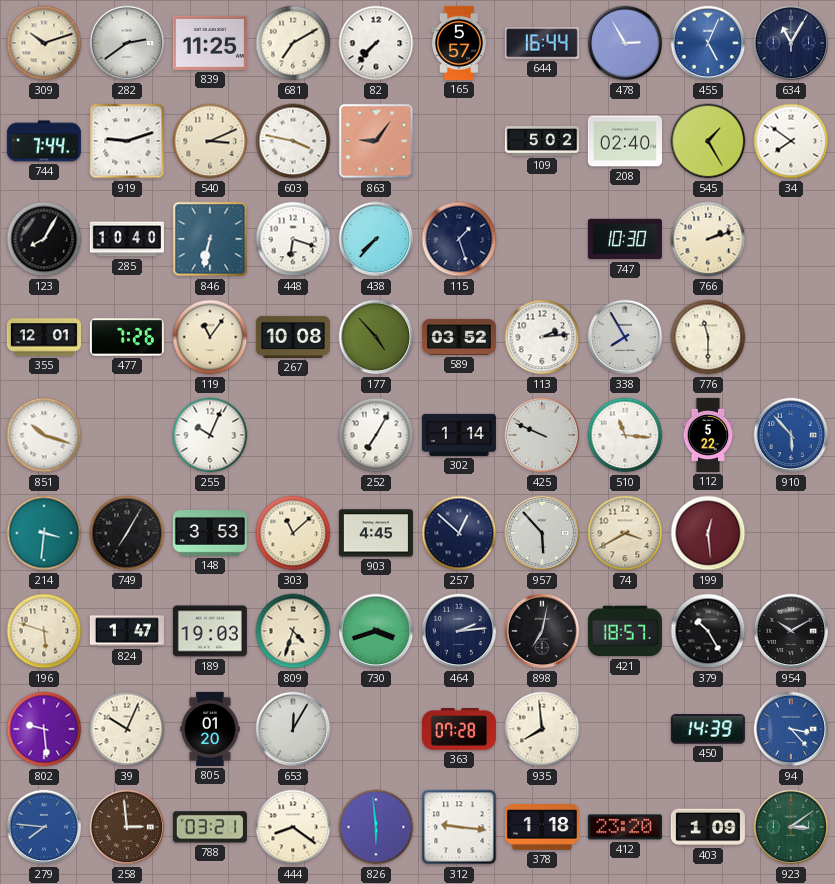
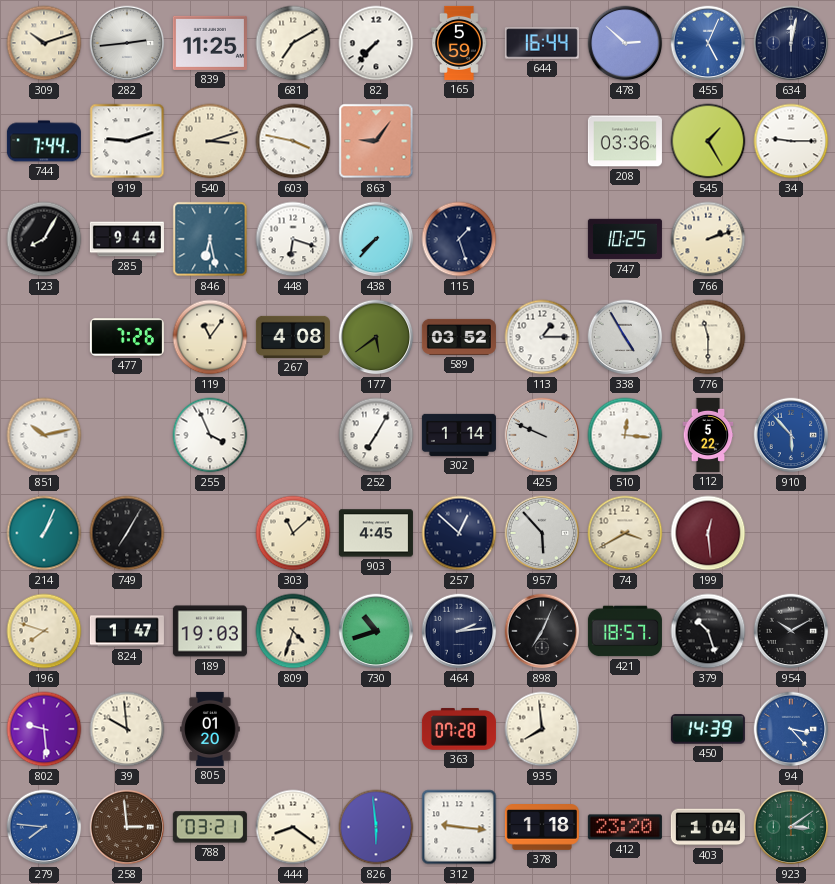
282: 2:39 -> 2:44
165: 5:57 -> 5:59
478: 2:55 -> 2:52
634: 11:05 -> 12:02
540: 3:11 -> 3:12
109: 5:02 -> none
208: 02:40 -> 03:36
34: 7:51 -> 9:15
285: 10:40 -> 9:44
846: 6:32 -> 6:28
747: 10:30 -> 10:25
355: 12:01 -> none
267: 10:08 -> 4:08
177: 4:53 -> 5:39
113: 2:14 -> 1:15
338: 7:55 -> 4:55
851: 10:18 -> 10:13
255: 10:04 -> 3:56
510: 11:16 -> 12:16
214: 3:31 -> 1:04
148: 3:53 -> none
196: 5:48 -> 7:48
730: 3:42 -> 10:42
898: 7:02 -> 7:04
379: 10:25 -> 10:27
39: 10:04 -> 9:59
653: 12:05 -> none
403: 1:09 -> 1:04
